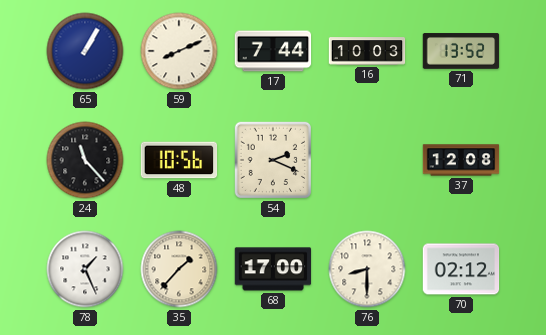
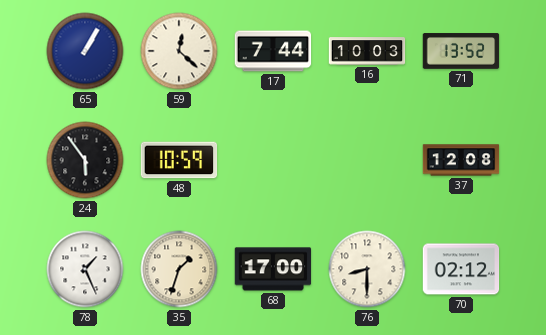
59: 8:11 -> 12:22
24: 11:23 -> 5:54
48: 10:56 -> 10:59
54: 2:19 -> none
35: 1:37 -> 1:33
